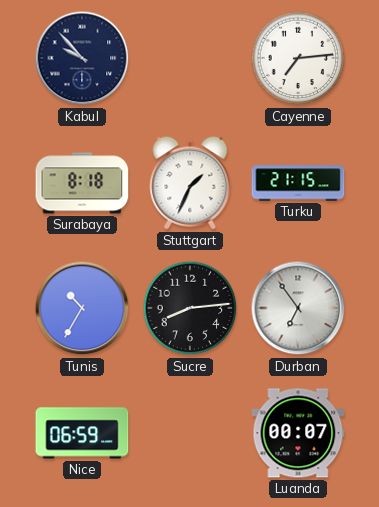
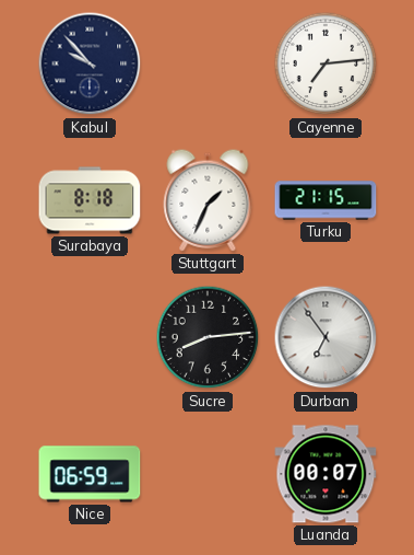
Tunis: 10:35 -> none
